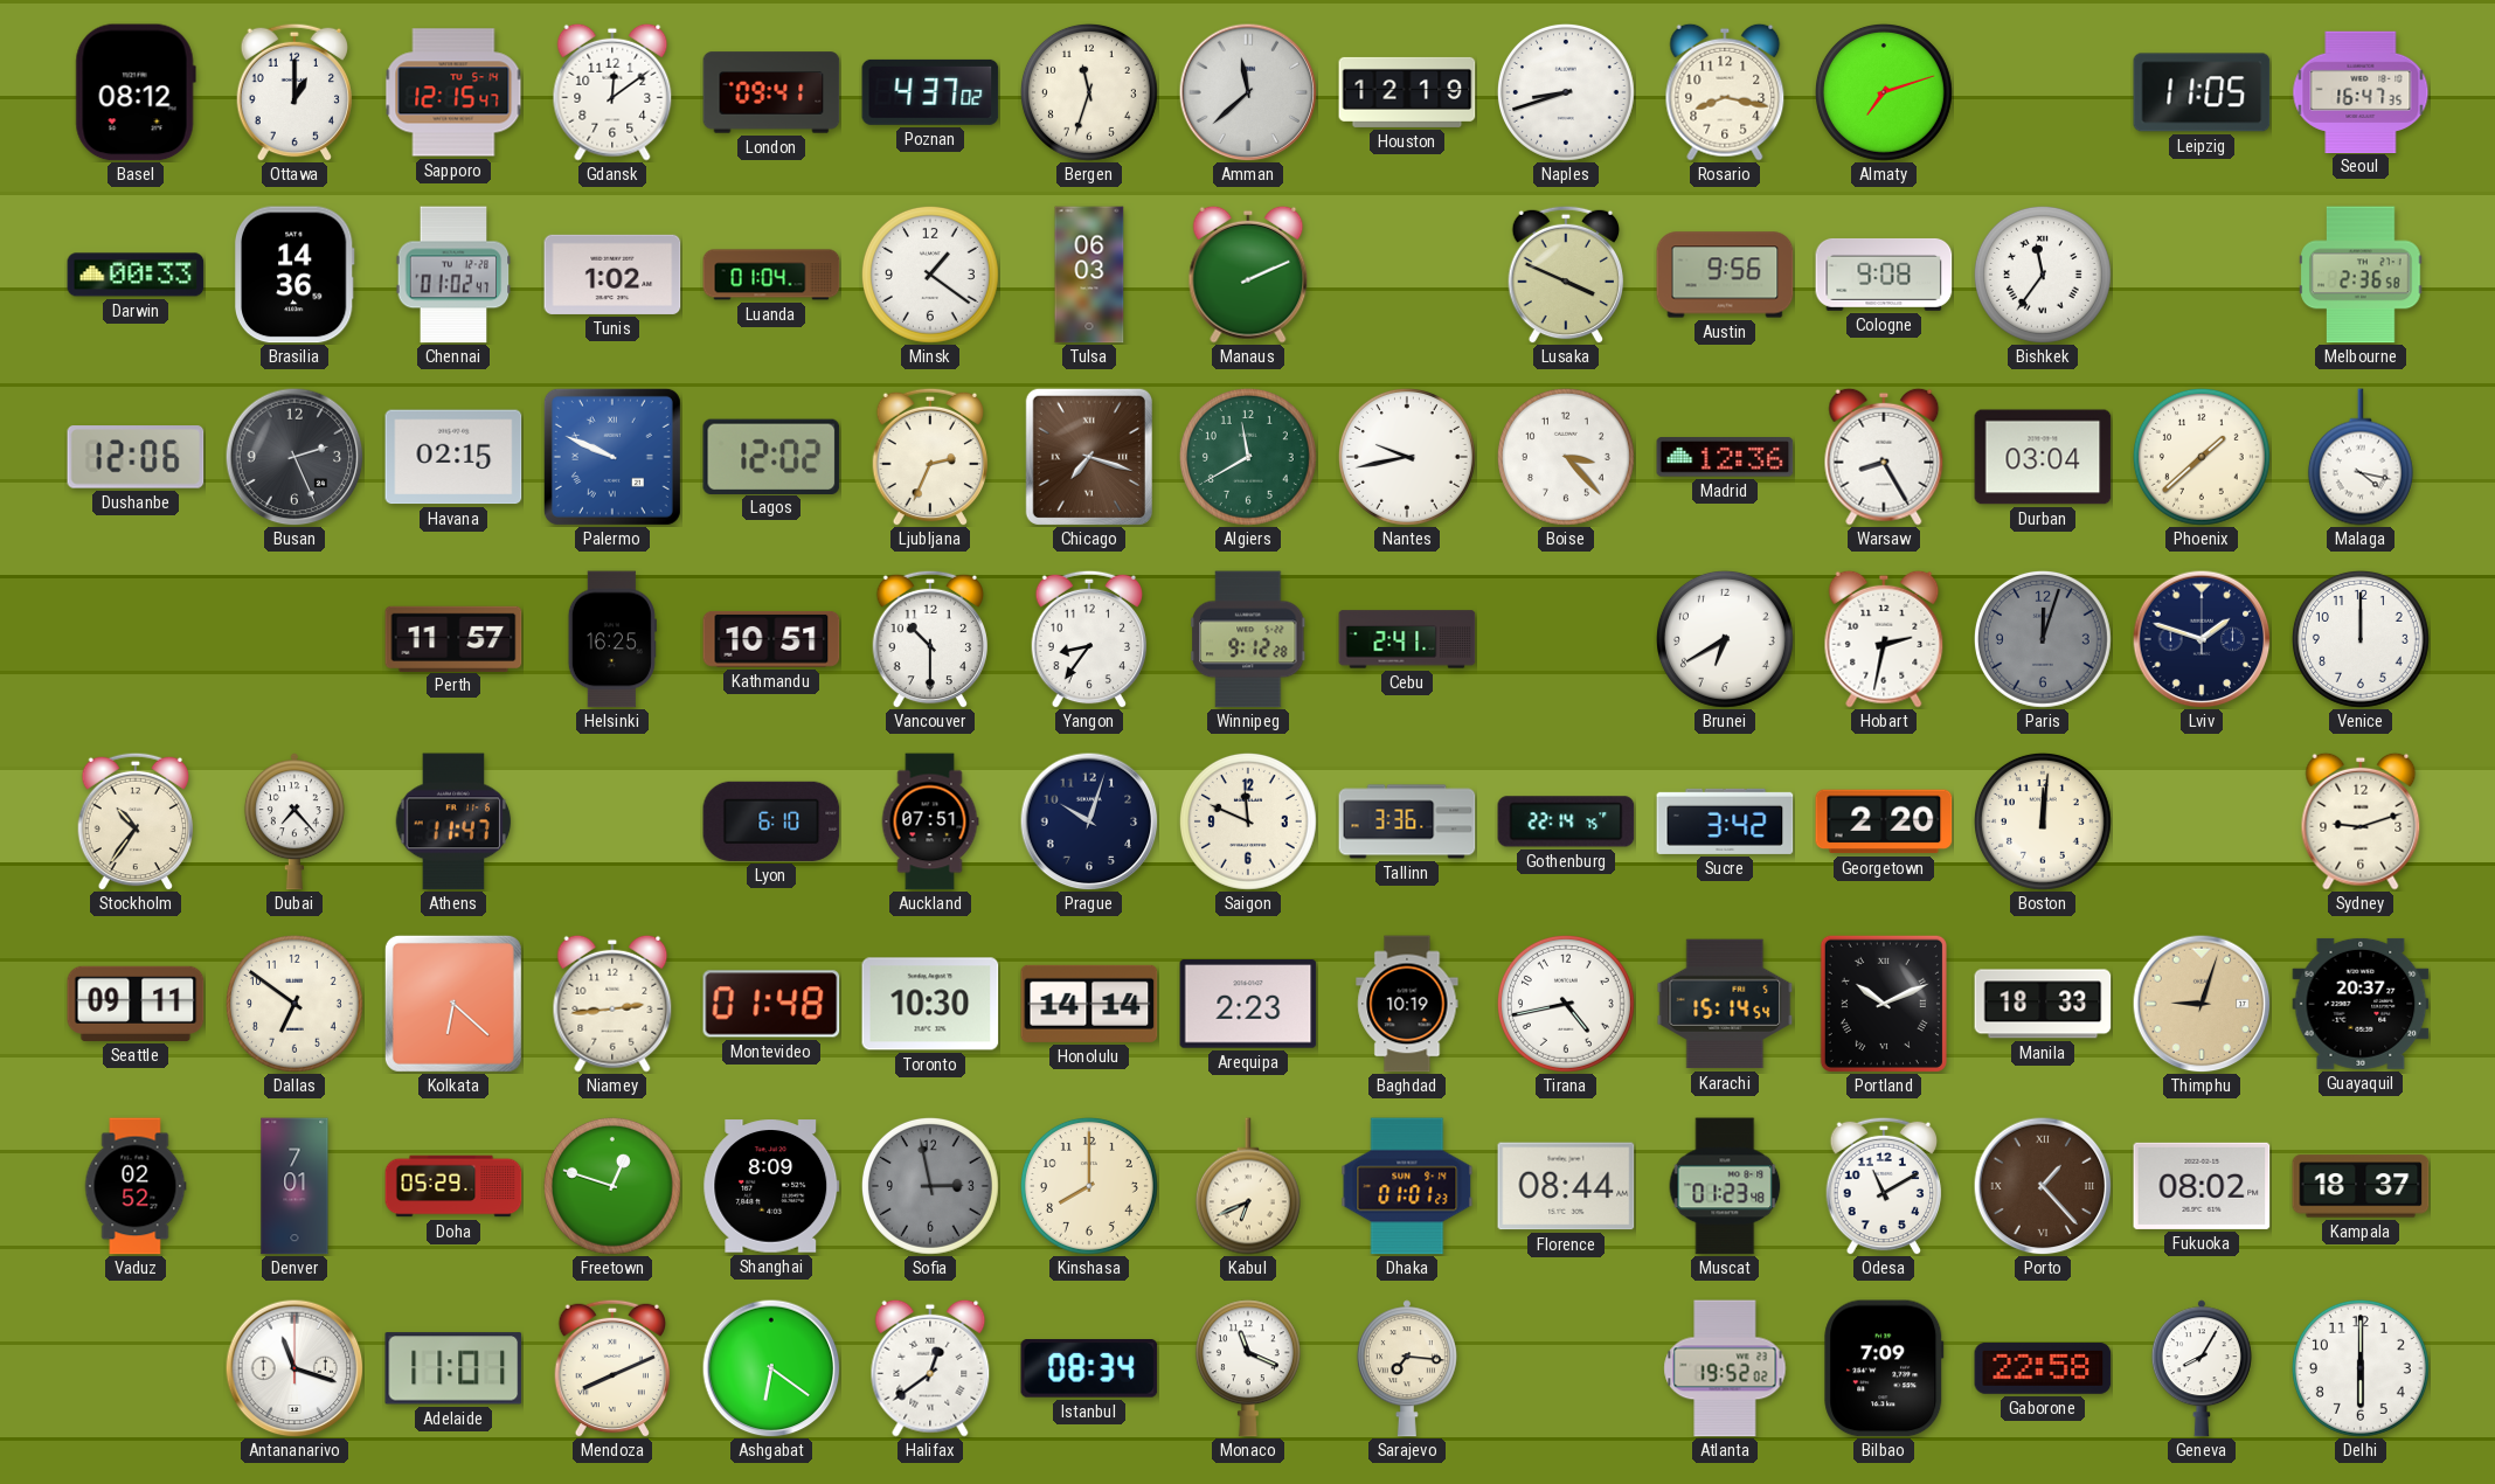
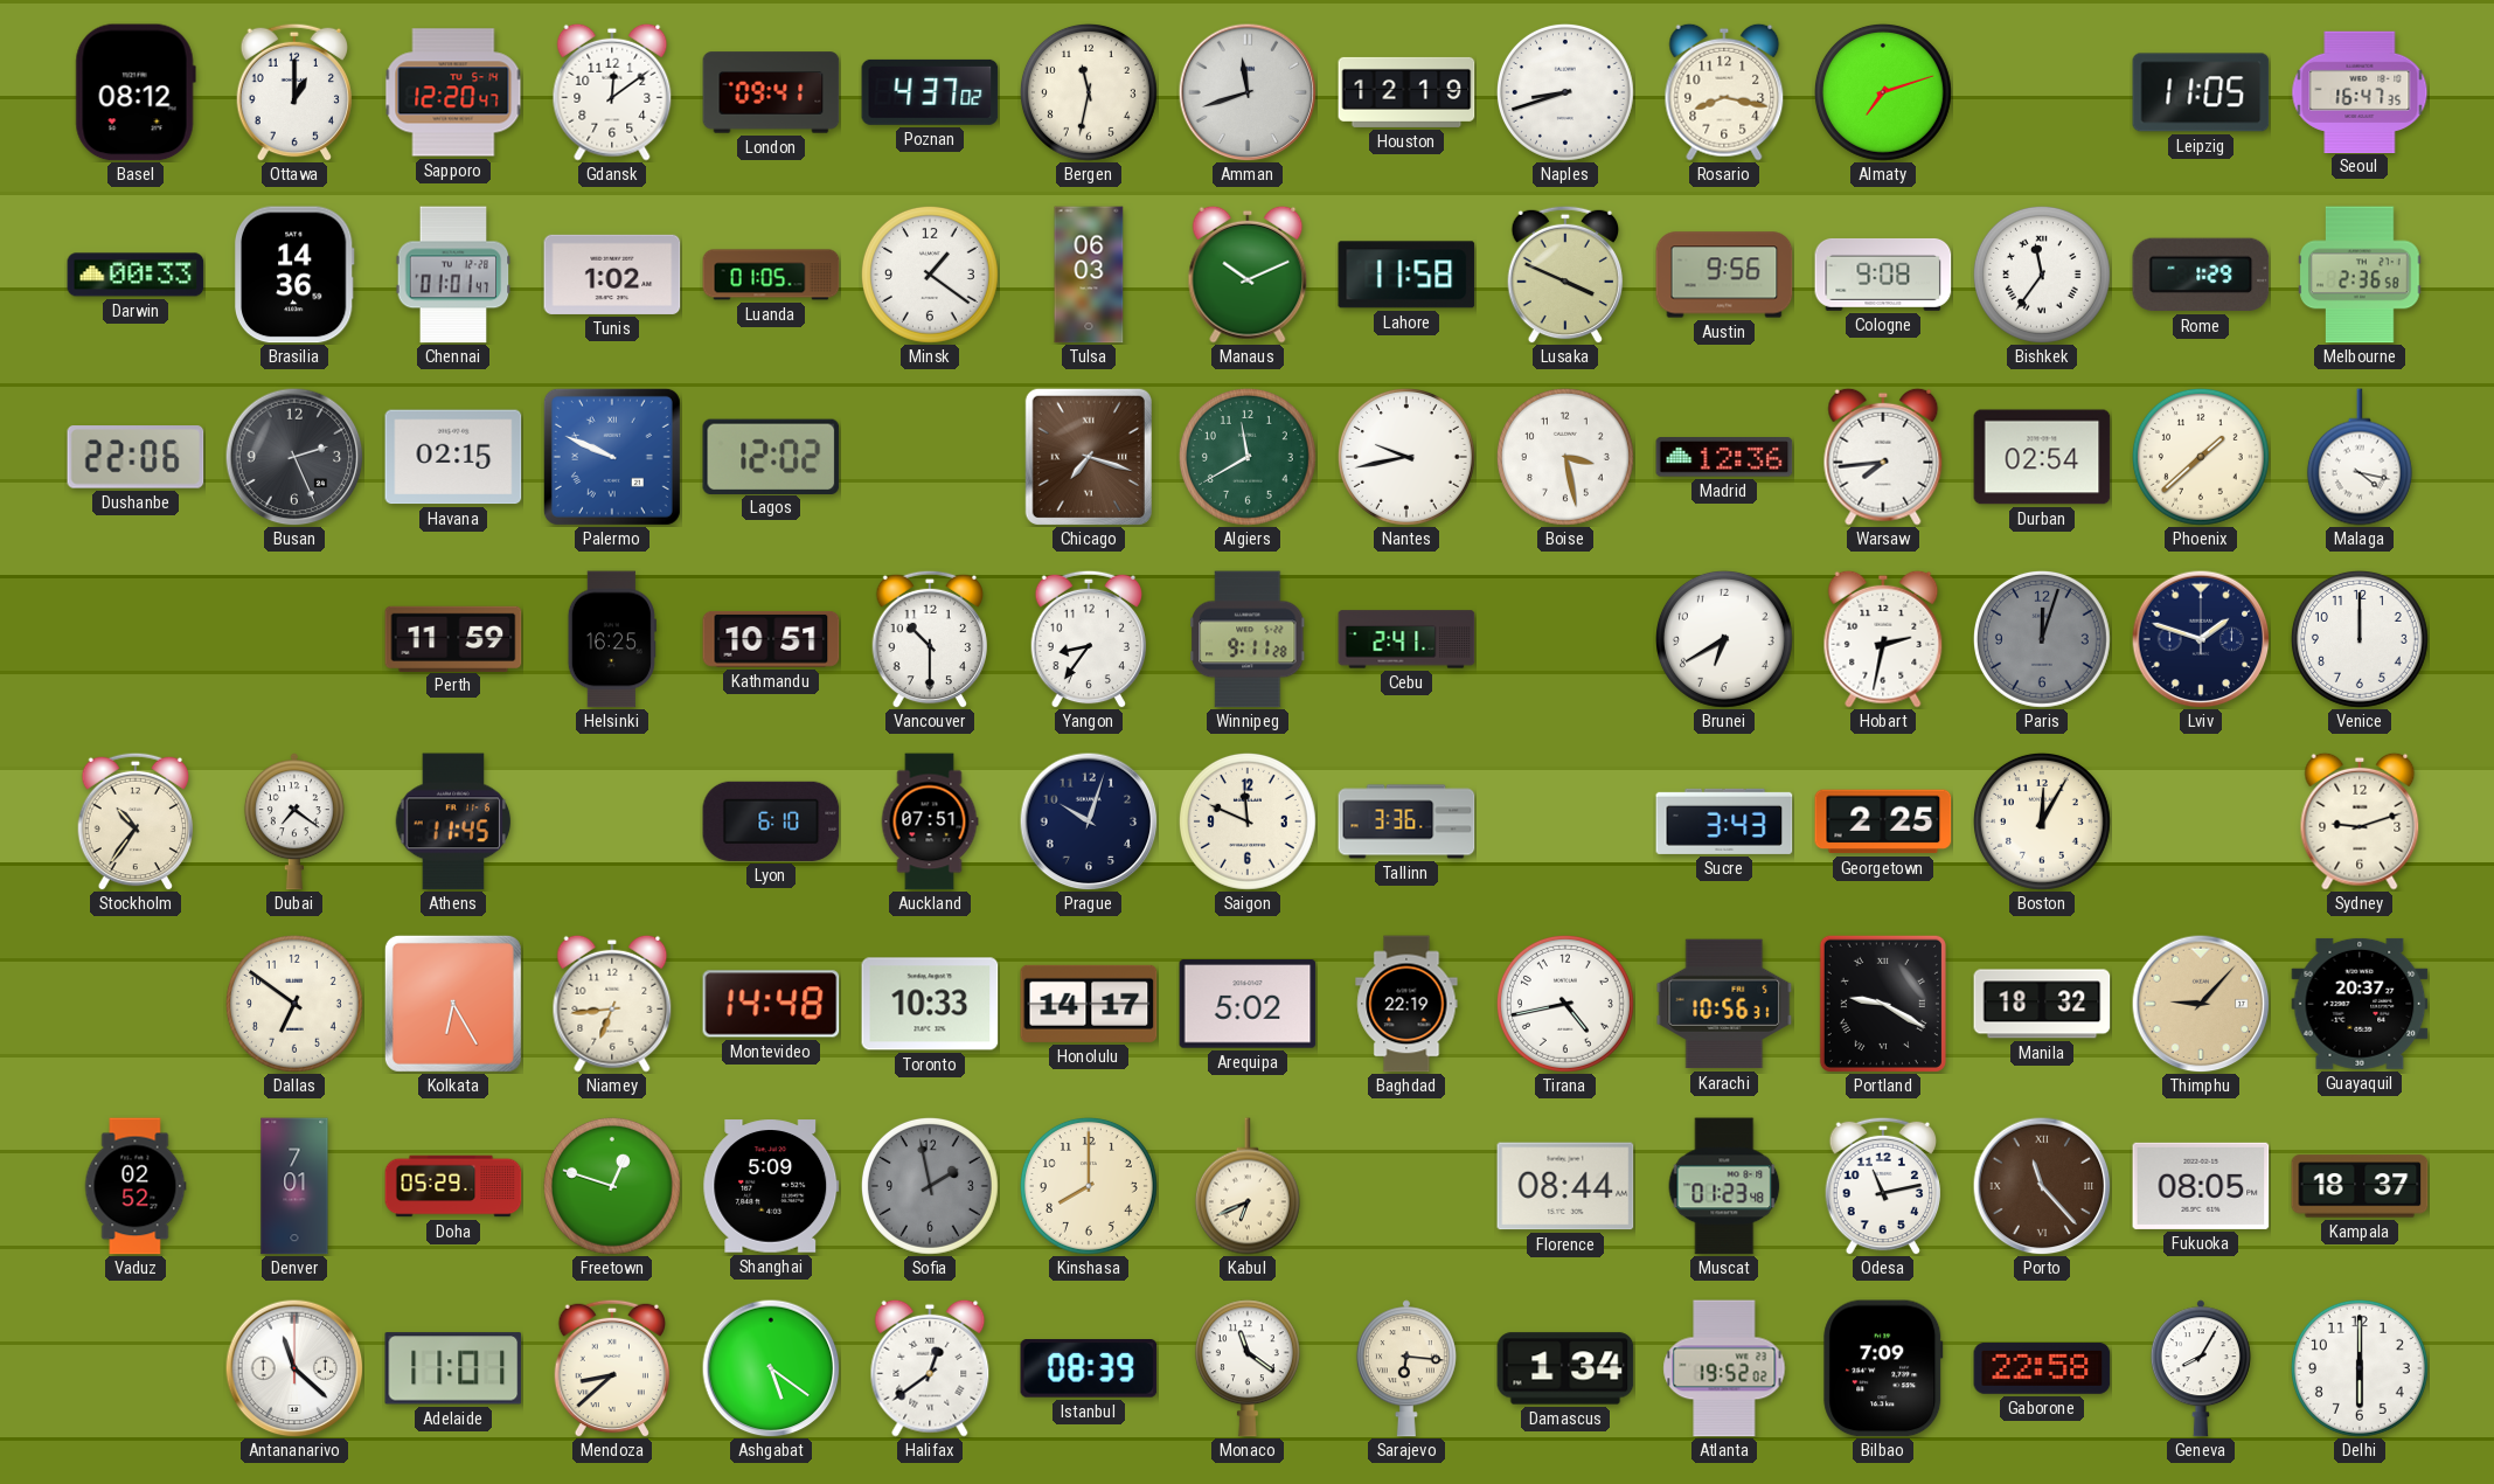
Sapporo: 12:15 -> 12:20
Bergen: 11:33 -> 11:32
Amman: 11:38 -> 11:42
Chennai: 01:02 -> 01:01
Luanda: 01:04 -> 01:05
Manaus: 2:11 -> 10:11
Lahore: none -> 11:58
Rome: none -> 1:29
Dushanbe: 12:06 -> 22:06
Ljubljana: 2:34 -> none
Boise: 3:23 -> 3:28
Warsaw: 8:25 -> 7:44
Durban: 03:04 -> 02:54
Perth: 11:57 -> 11:59
Winnipeg: 9:12 -> 9:11
Dubai: 7:23 -> 7:21
Athens: 11:47 -> 11:45
Gothenburg: 22:14 -> none
Sucre: 3:42 -> 3:43
Georgetown: 2:20 -> 2:25
Boston: 12:01 -> 12:05
Seattle: 09:11 -> none
Kolkata: 6:22 -> 6:25
Niamey: 2:44 -> 6:44
Montevideo: 01:48 -> 14:48
Toronto: 10:30 -> 10:33
Honolulu: 14:14 -> 14:17
Arequipa: 2:23 -> 5:02
Baghdad: 10:19 -> 22:19
Karachi: 15:14 -> 10:56
Portland: 10:11 -> 9:20
Manila: 18:33 -> 18:32
Thimphu: 9:03 -> 9:07
Shanghai: 8:09 -> 5:09
Sofia: 2:58 -> 1:58
Dhaka: 01:01 -> none
Odesa: 11:10 -> 11:13
Porto: 1:23 -> 11:23
Fukuoka: 08:02 -> 08:05
Antananarivo: 11:18 -> 11:22
Mendoza: 8:11 -> 8:38
Ashgabat: 6:21 -> 5:21
Istanbul: 08:34 -> 08:39
Monaco: 11:19 -> 11:21
Sarajevo: 7:16 -> 6:16
Damascus: none -> 1:34
